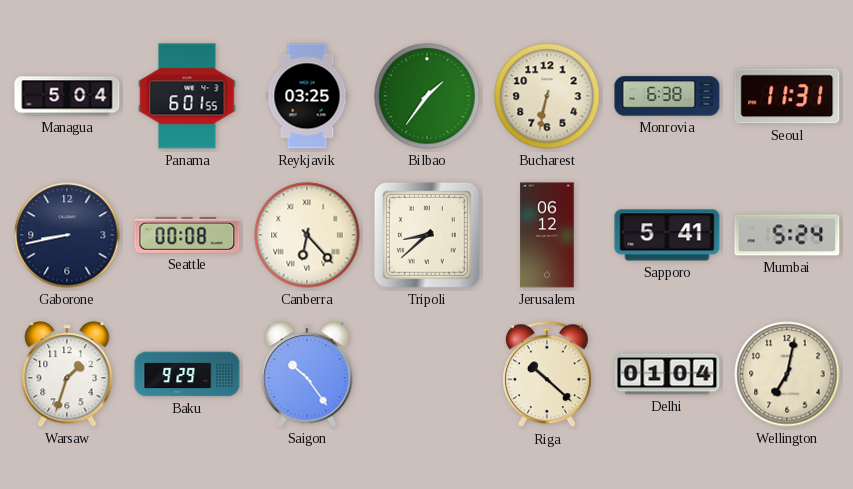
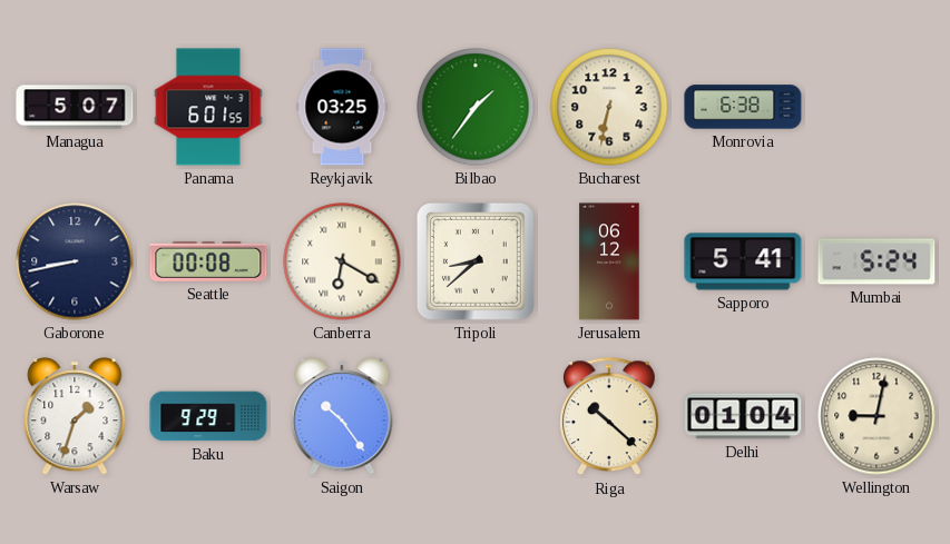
Managua: 5:04 -> 5:07
Seoul: 11:31 -> none
Canberra: 6:23 -> 6:20
Wellington: 7:02 -> 9:02
